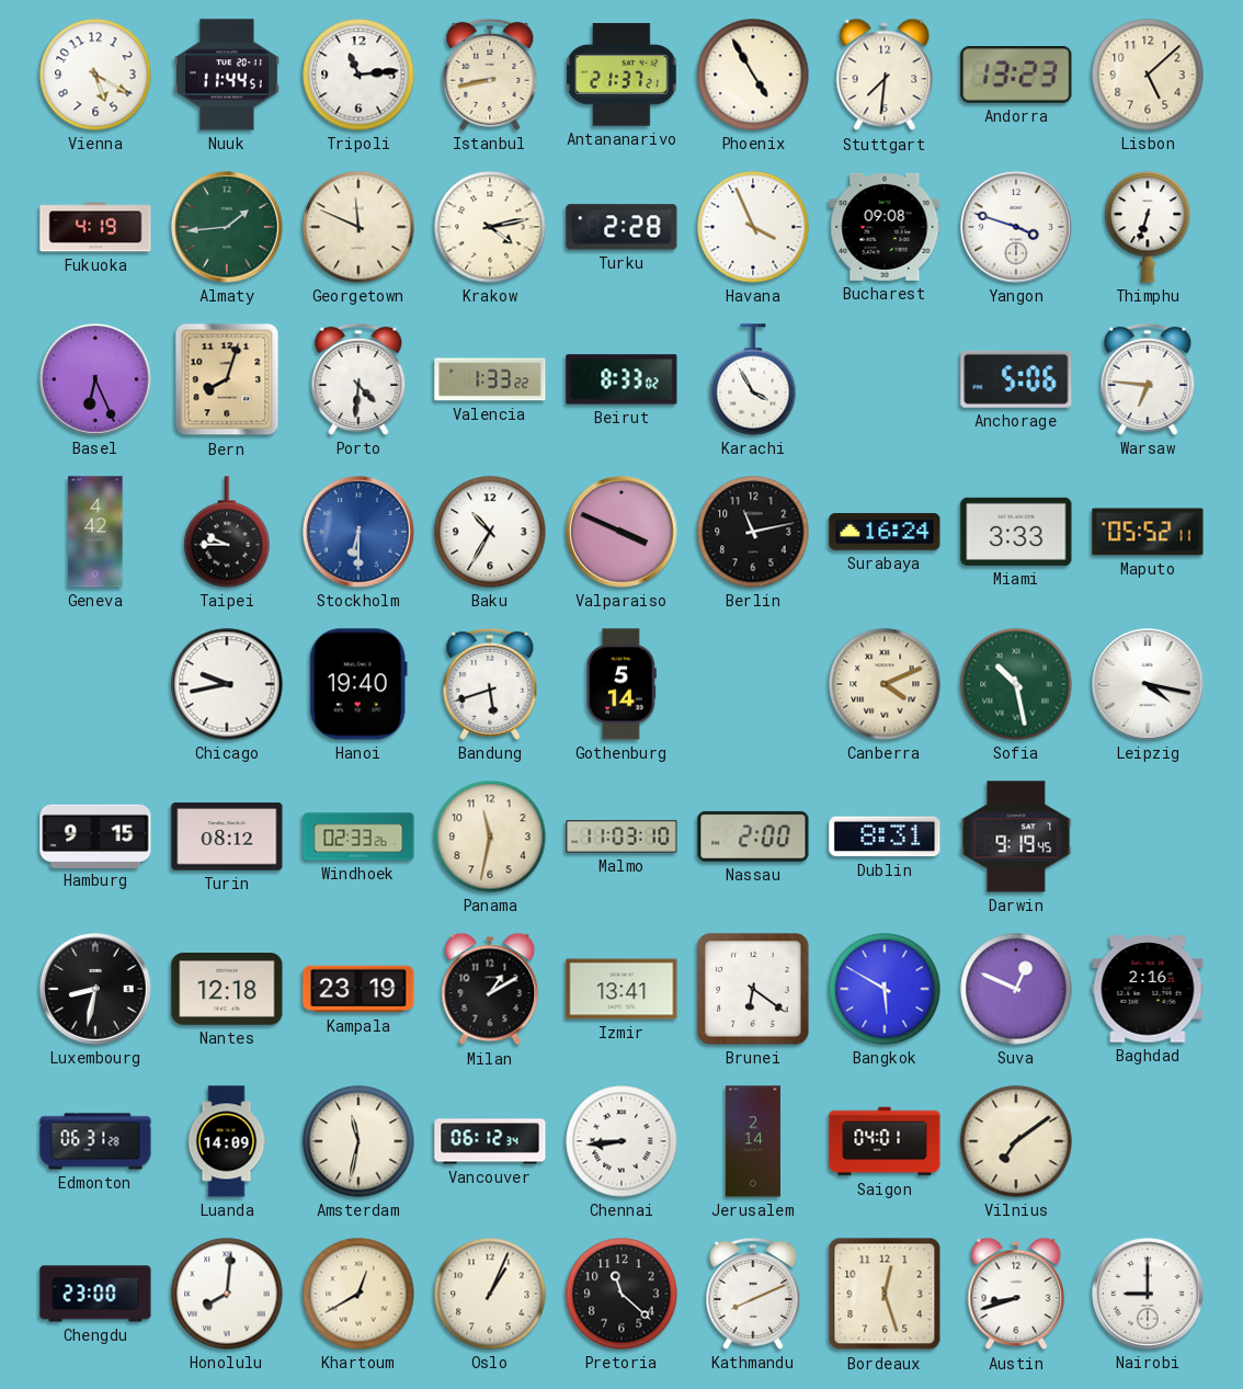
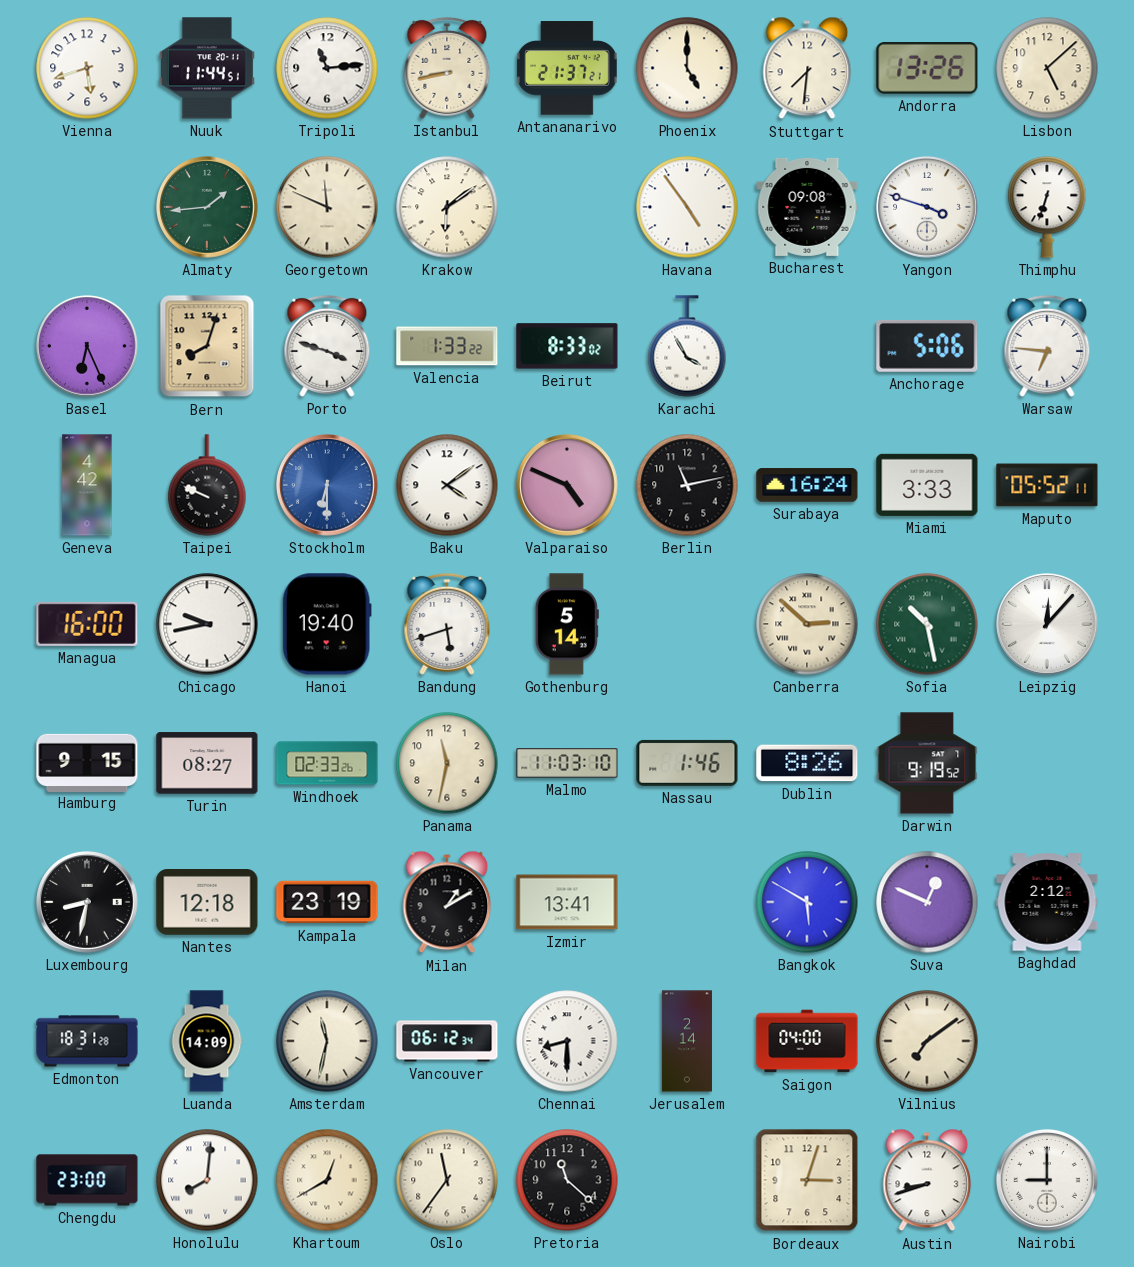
Vienna: 5:20 -> 5:42
Phoenix: 4:55 -> 5:00
Andorra: 13:23 -> 13:26
Fukuoka: 4:19 -> none
Krakow: 4:13 -> 6:09
Turku: 2:28 -> none
Havana: 3:56 -> 4:54
Porto: 4:31 -> 3:48
Taipei: 9:45 -> 9:49
Baku: 10:35 -> 4:09
Valparaiso: 3:49 -> 4:49
Managua: none -> 16:00
Canberra: 4:11 -> 2:52
Leipzig: 4:17 -> 12:07
Turin: 08:12 -> 08:27
Nassau: 2:00 -> 1:46
Dublin: 8:31 -> 8:26
Darwin: 9:19:45 -> 9:19:52
Brunei: 6:21 -> none
Baghdad: 2:16 -> 2:12
Edmonton: 06:31 -> 18:31
Chennai: 8:44 -> 8:30
Saigon: 04:01 -> 04:00
Oslo: 1:04 -> 11:36
Kathmandu: 8:11 -> none
Bordeaux: 12:27 -> 3:03
